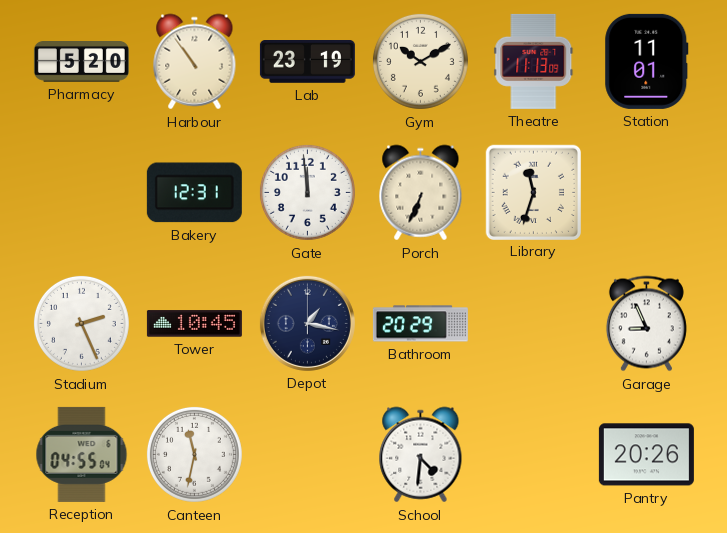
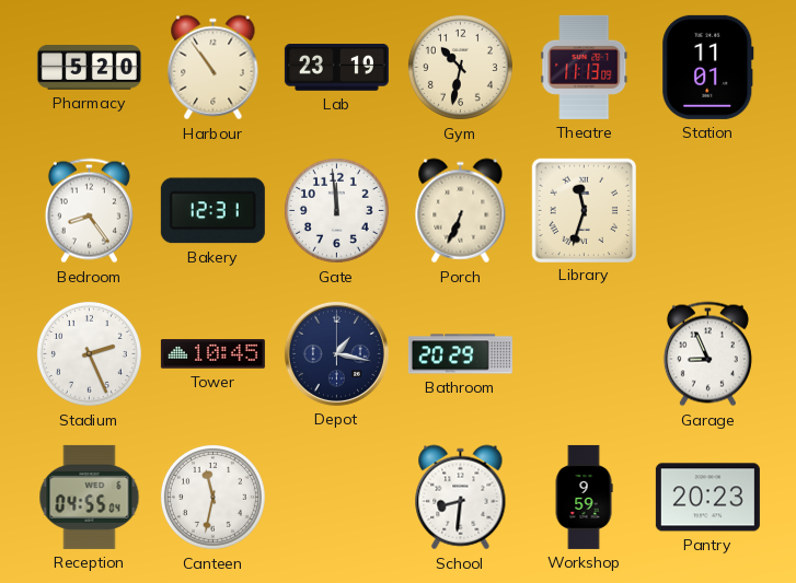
Gym: 10:10 -> 10:32
Bedroom: none -> 8:24
School: 4:31 -> 8:31
Workshop: none -> 9:59
Pantry: 20:26 -> 20:23
